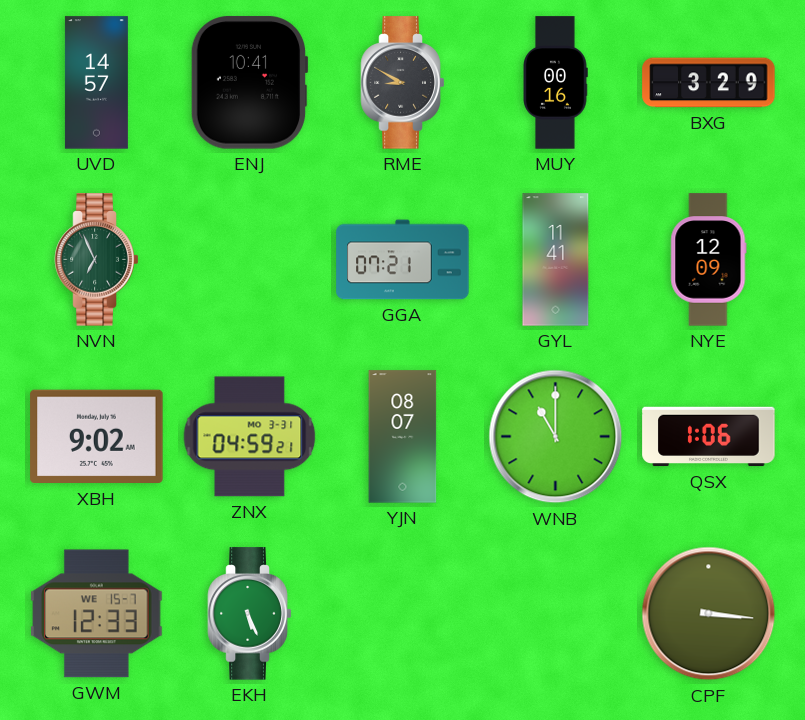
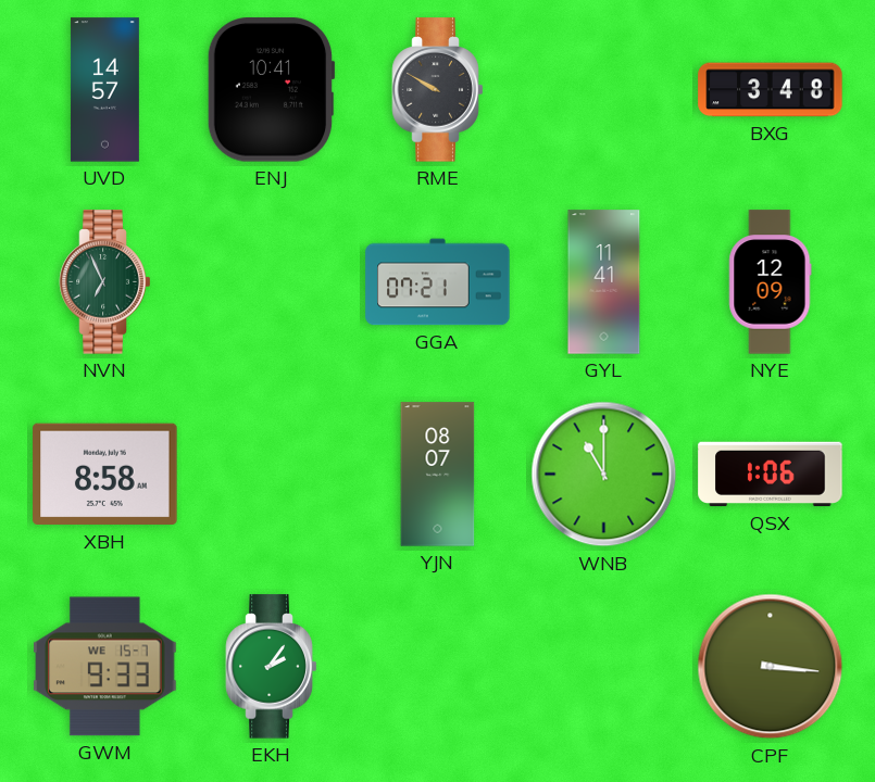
RME: 8:50 -> 9:50
MUY: 00:16 -> none
BXG: 3:29 -> 3:48
XBH: 9:02 -> 8:58
ZNX: 04:59 -> none
GWM: 12:33 -> 9:33
EKH: 5:26 -> 2:06
